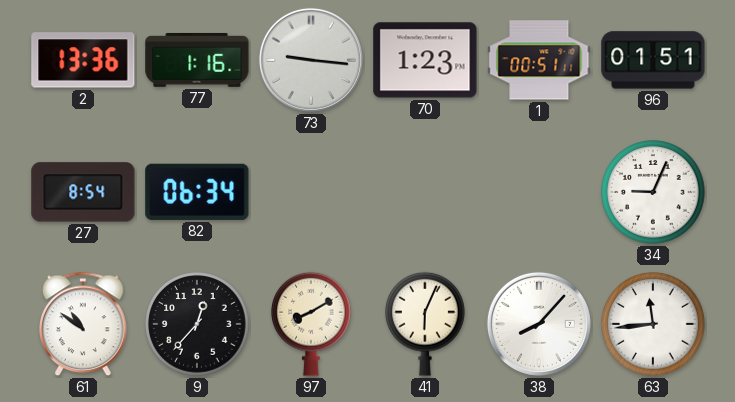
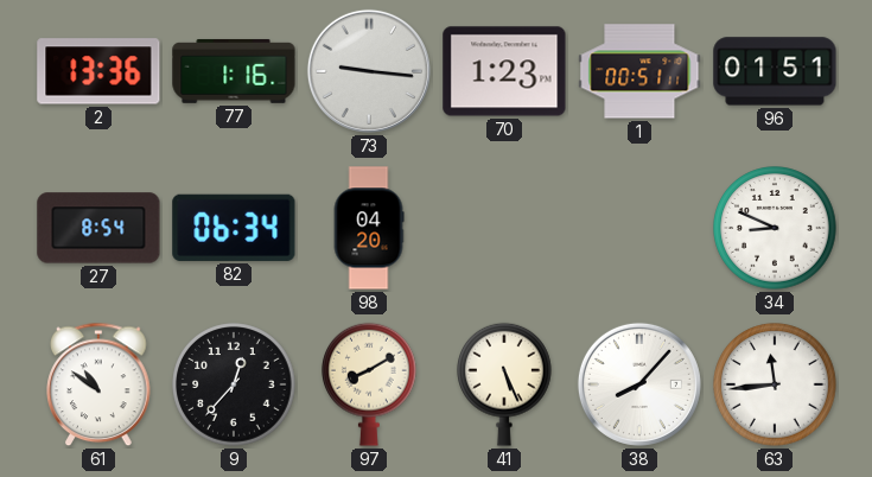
98: none -> 04:20
34: 9:04 -> 8:49
41: 6:04 -> 5:26
